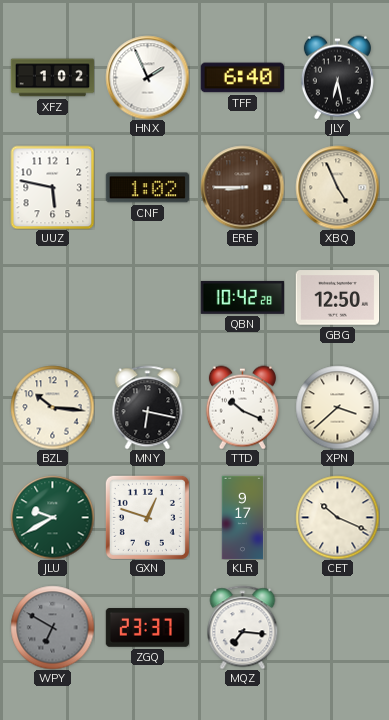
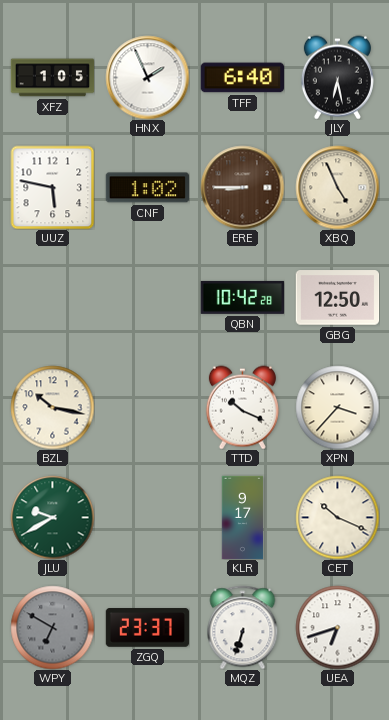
XFZ: 1:02 -> 1:05
BZL: 10:16 -> 10:17
MNY: 6:17 -> none
XPN: 3:38 -> 3:37
GXN: 12:48 -> none
MQZ: 7:16 -> 6:33
UEA: none -> 6:42
